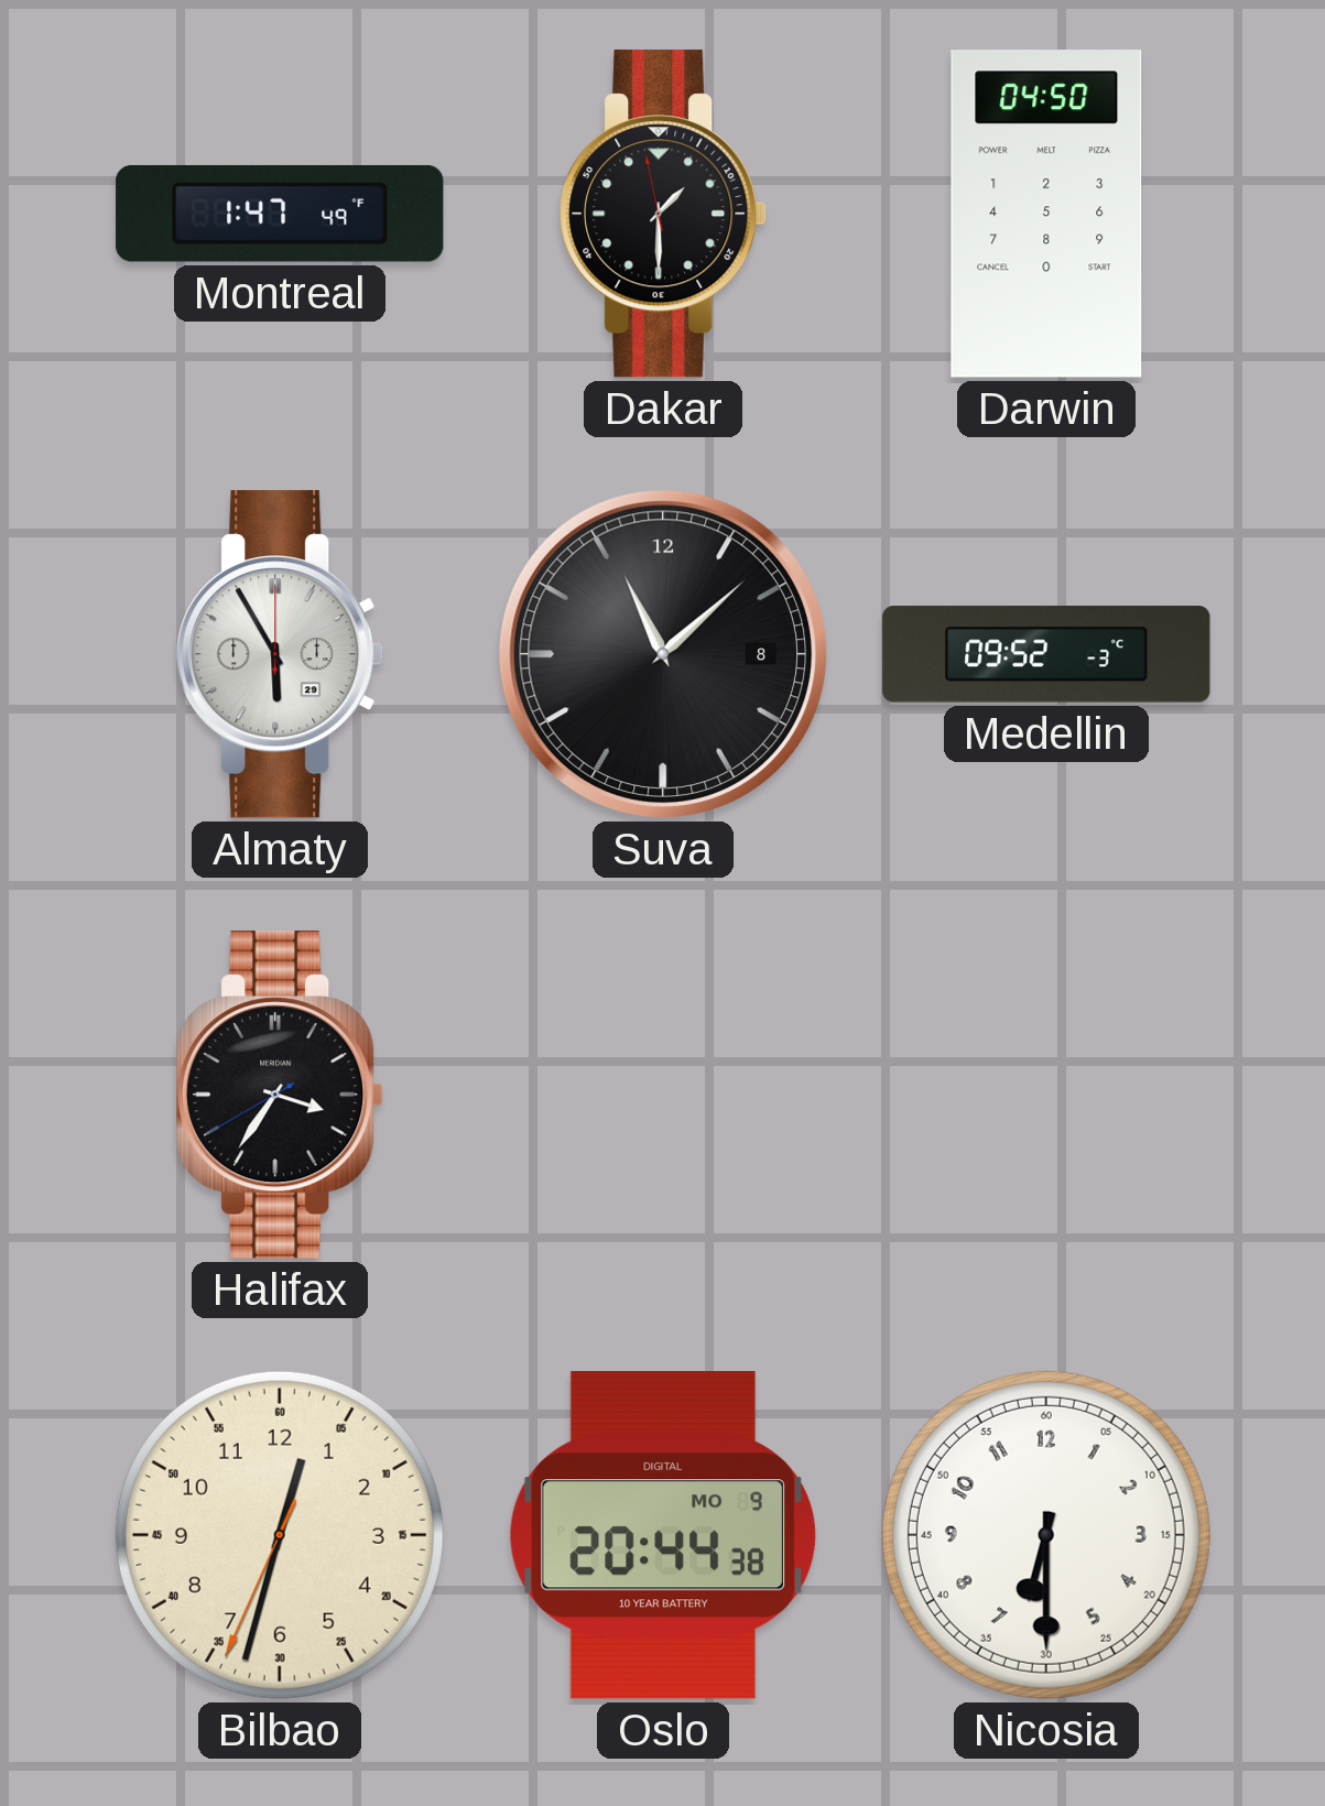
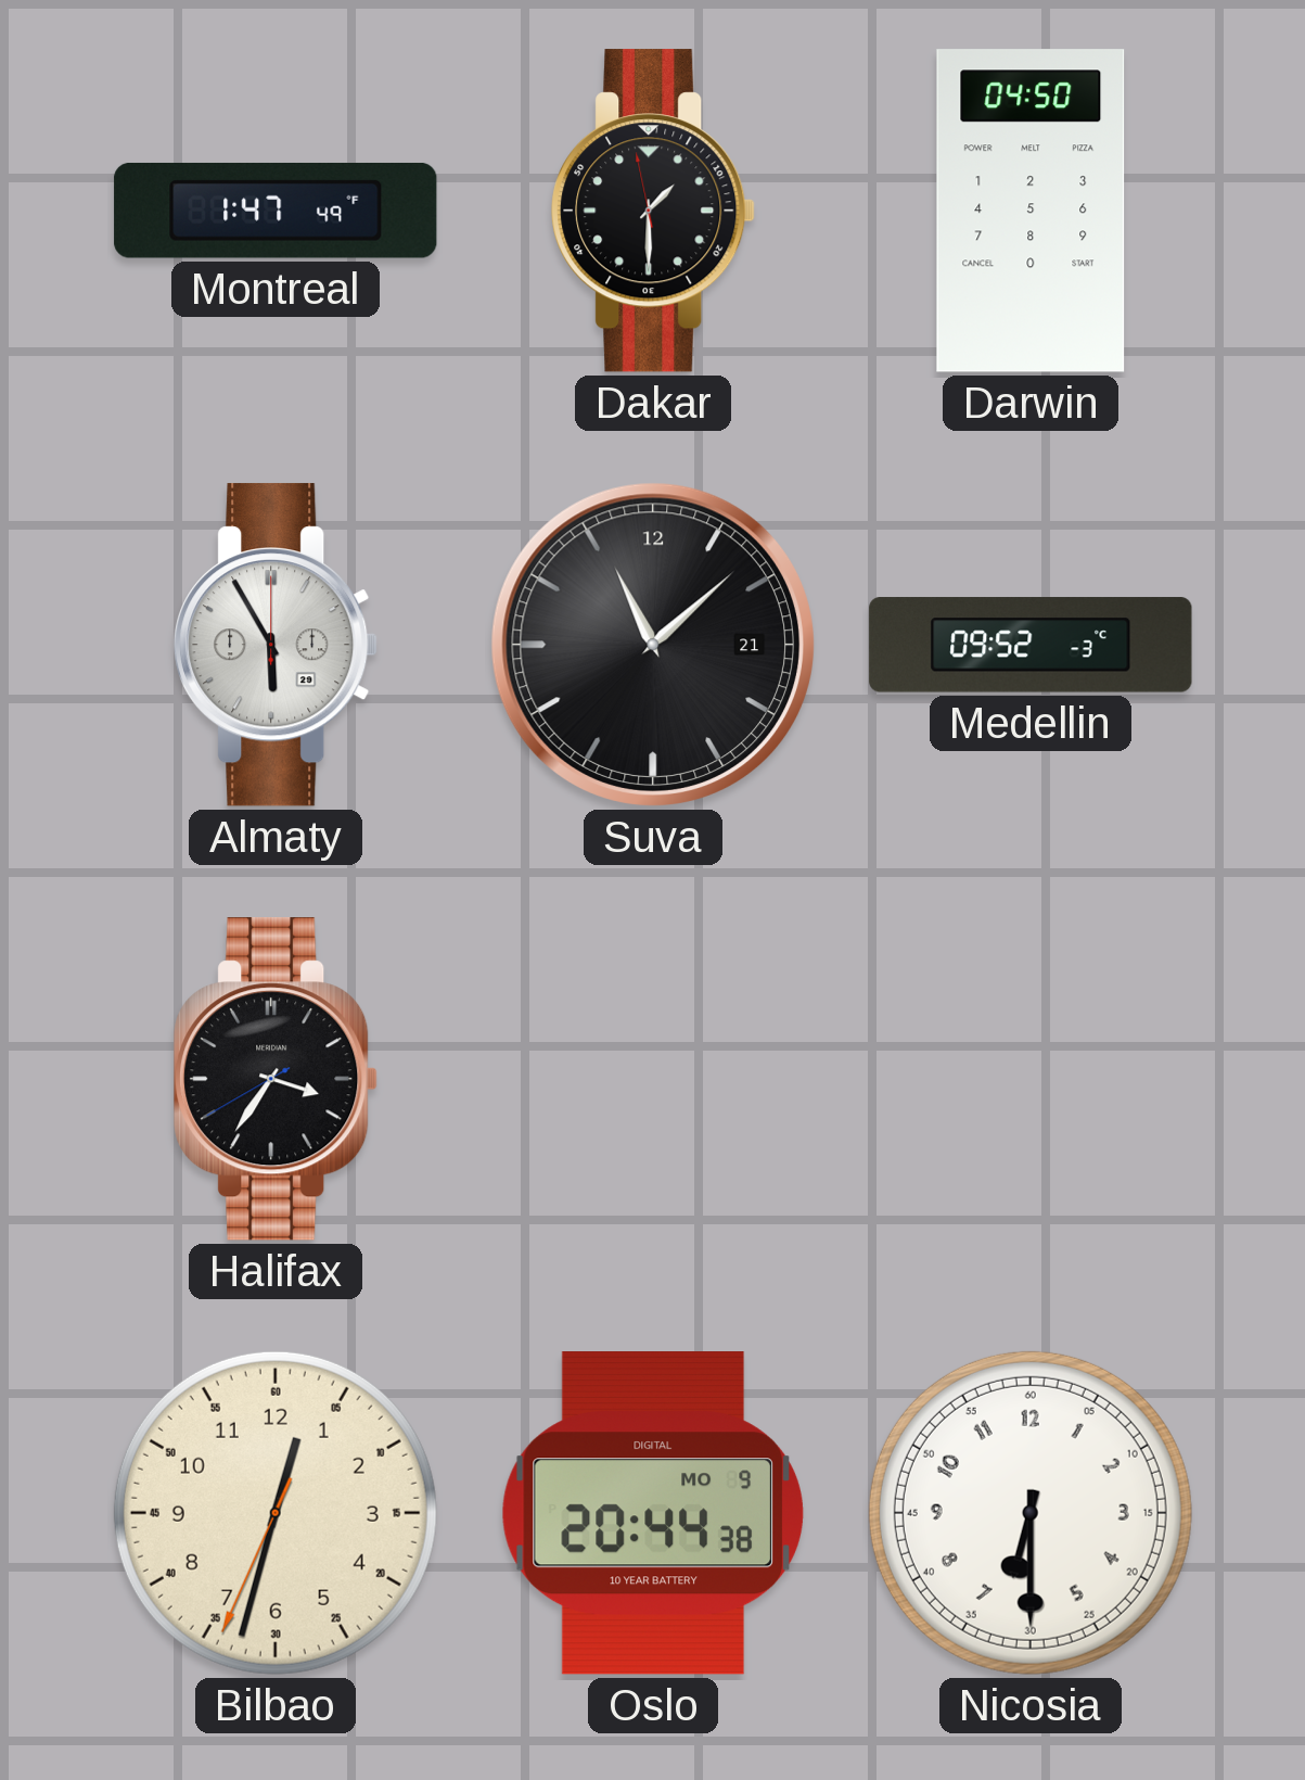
Suva date: 8 -> 21
